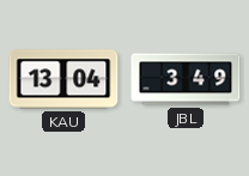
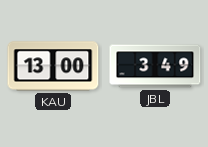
KAU: 13:04 -> 13:00
